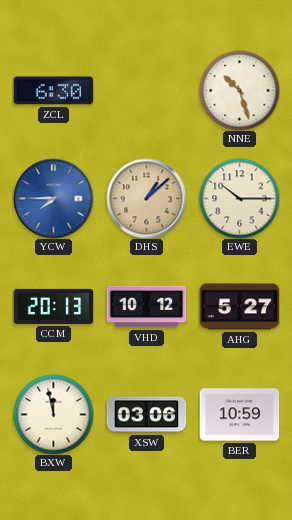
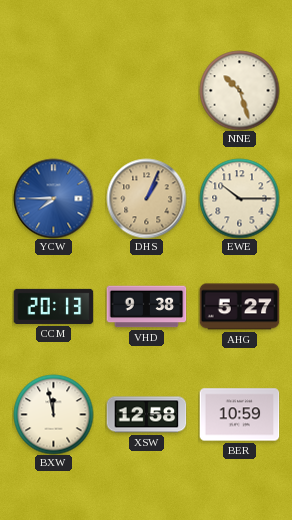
ZCL: 6:30 -> none
DHS: 1:08 -> 1:04
VHD: 10:12 -> 9:38
XSW: 03:06 -> 12:58
